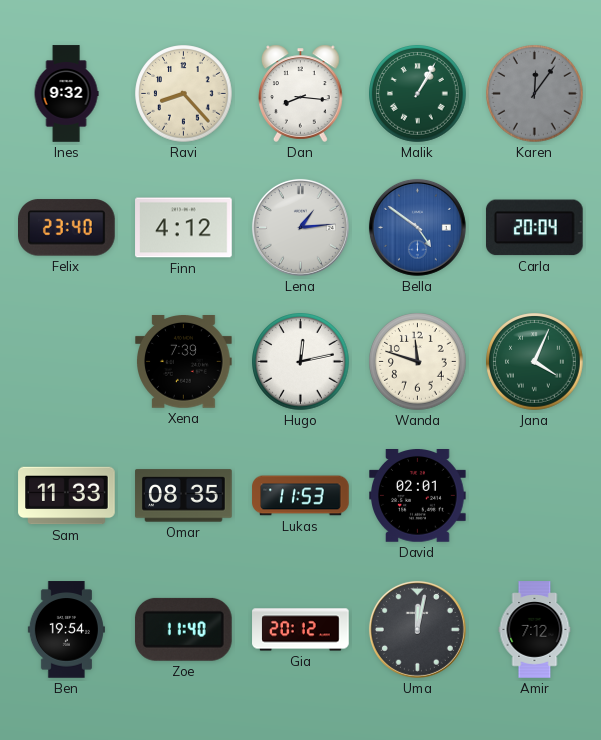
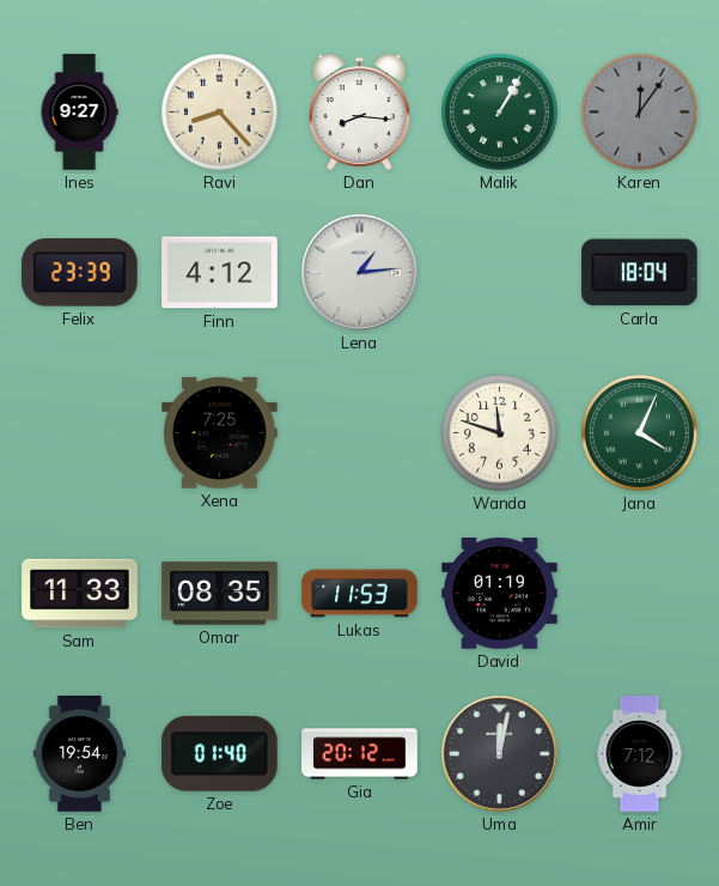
Ines: 9:32 -> 9:27
Felix: 23:40 -> 23:39
Bella: 4:51 -> none
Carla: 20:04 -> 18:04
Xena: 7:39 -> 7:25
Hugo: 12:13 -> none
David: 02:01 -> 01:19
Zoe: 11:40 -> 01:40
